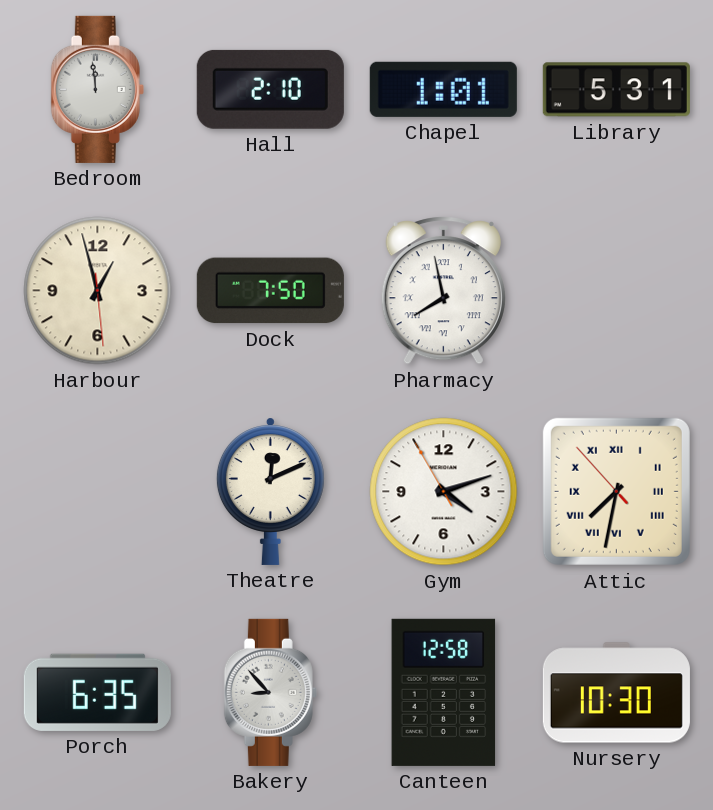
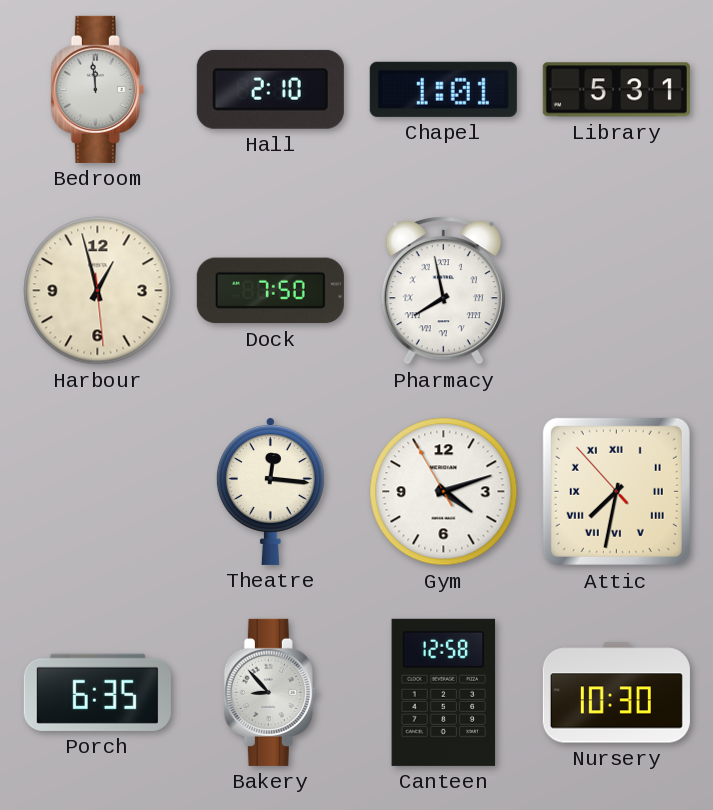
Theatre: 12:11 -> 12:16
